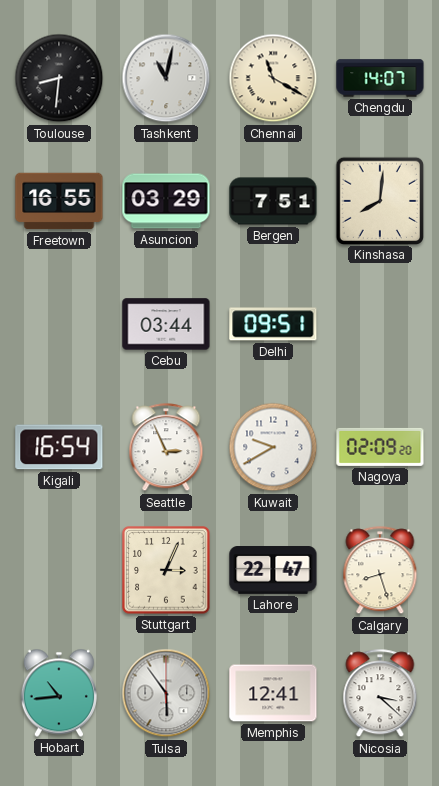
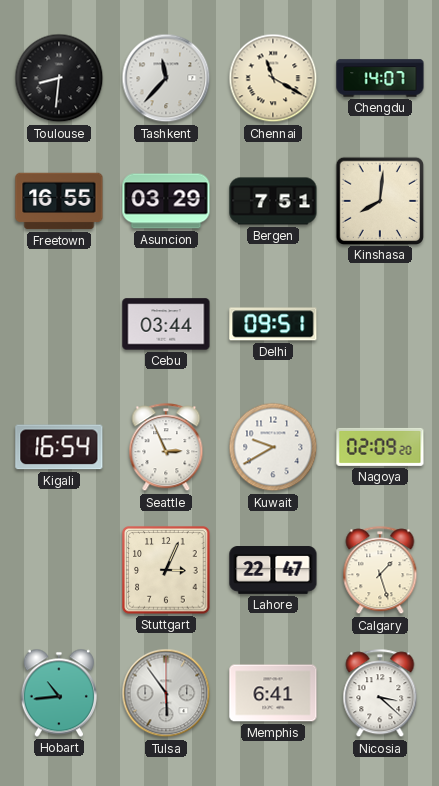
Tashkent: 11:02 -> 11:37
Calgary: 8:27 -> 1:27
Memphis: 12:41 -> 6:41
